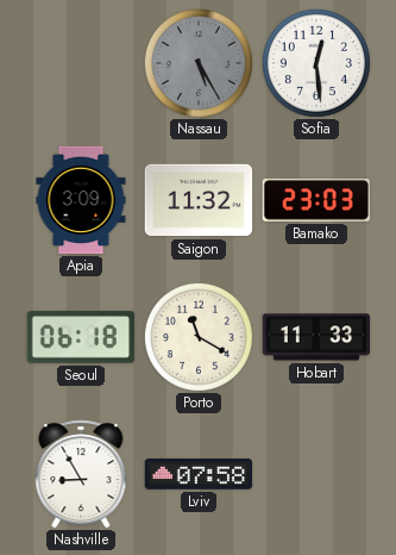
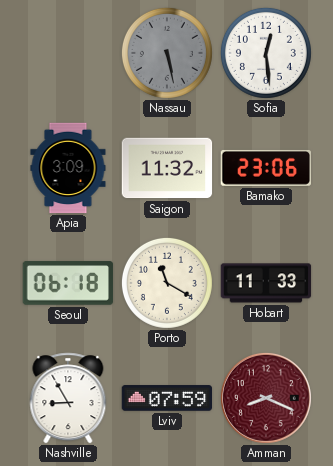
Nassau: 5:25 -> 5:28
Bamako: 23:03 -> 23:06
Lviv: 07:58 -> 07:59
Amman: none -> 8:19
